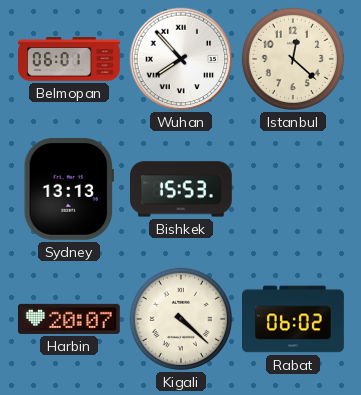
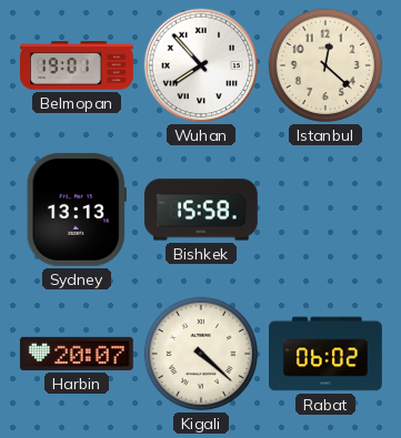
Belmopan: 06:01 -> 19:01
Bishkek: 15:53 -> 15:58
